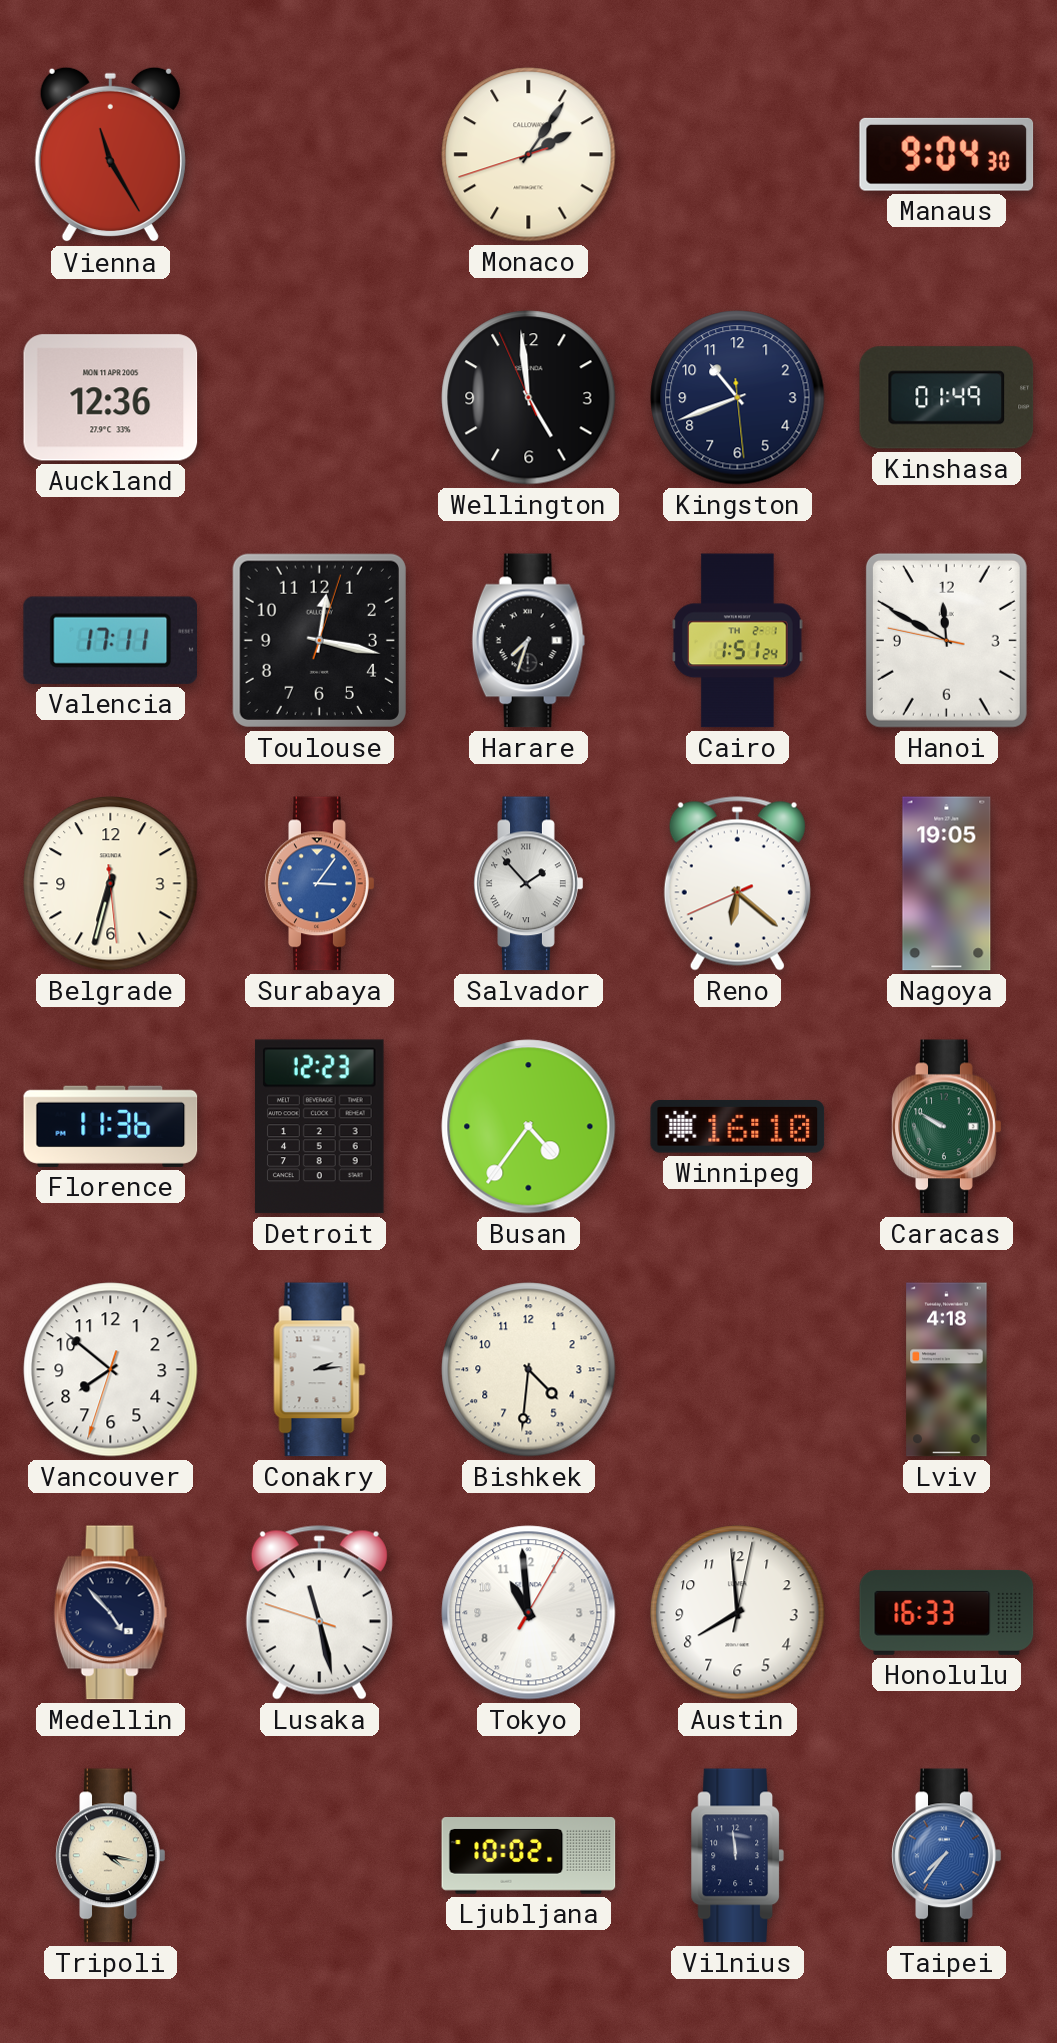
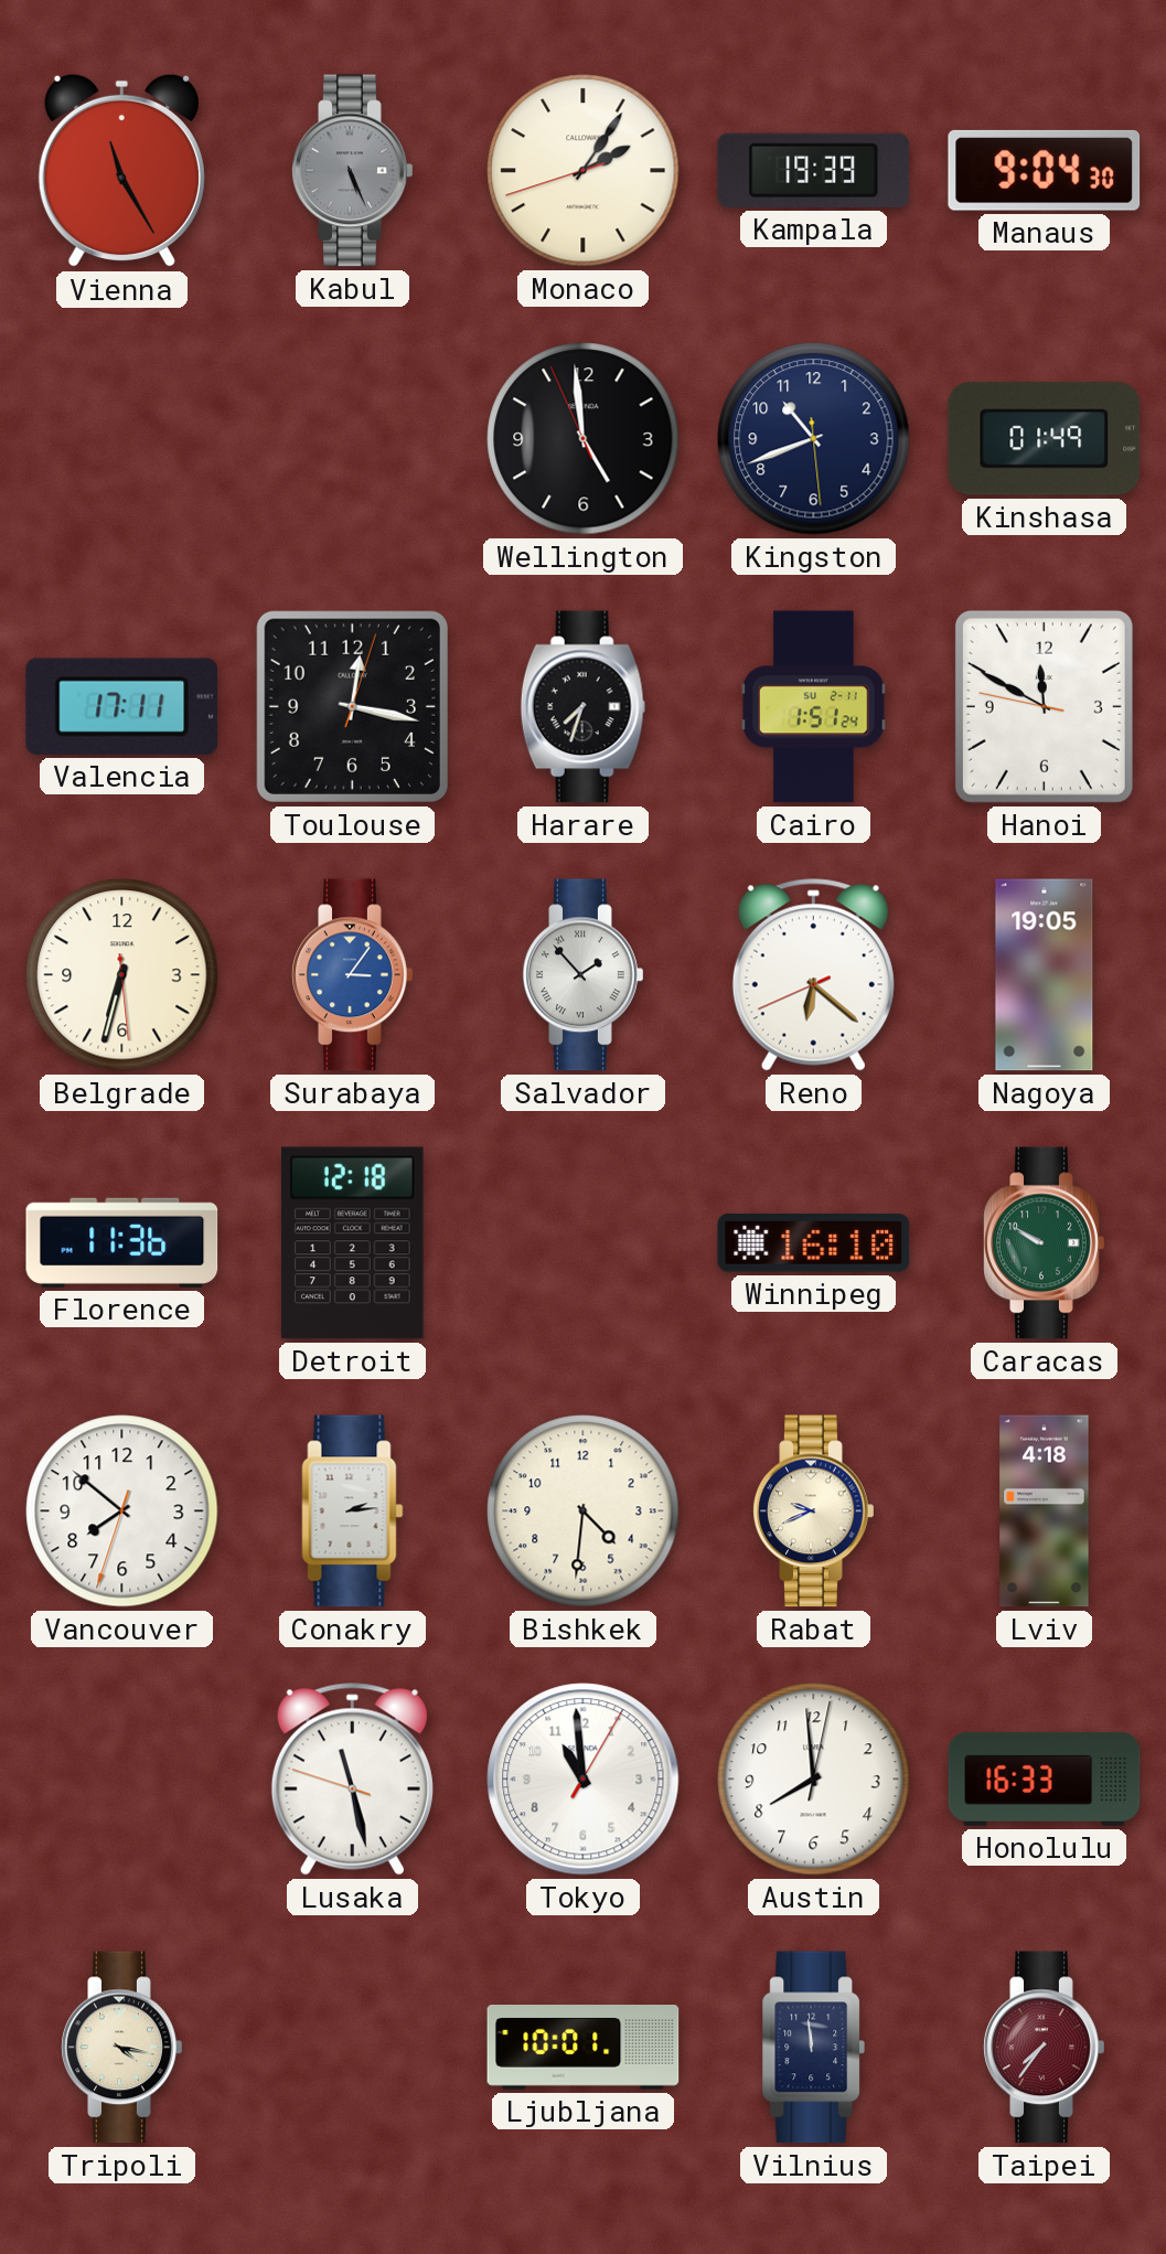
Kabul: none -> 5:26
Kampala: none -> 19:39
Auckland: 12:36 -> none
Cairo date: TH 2-1 -> SU 2-11
Detroit: 12:23 -> 12:18
Busan: 4:36 -> none
Rabat: none -> 9:41
Medellin: 4:53 -> none
Ljubljana: 10:02 -> 10:01
Taipei dial: blue -> burgundy
